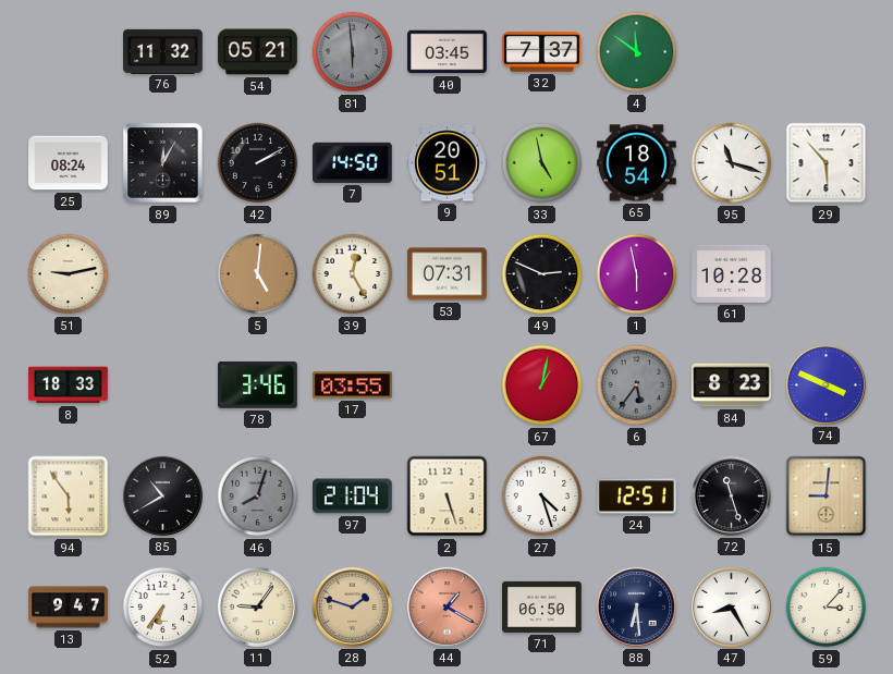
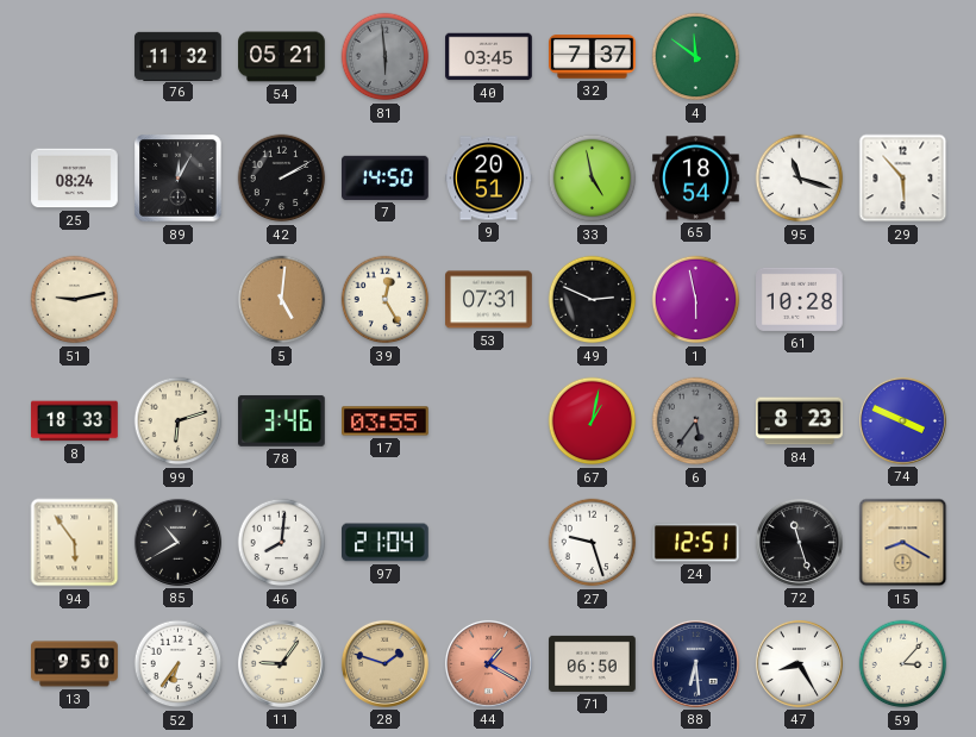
99: none -> 6:12
46: 8:03 -> 8:01
46 dial: grey -> white
2: 5:27 -> none
27: 4:27 -> 9:27
15: 9:01 -> 8:20
13: 9:47 -> 9:50
